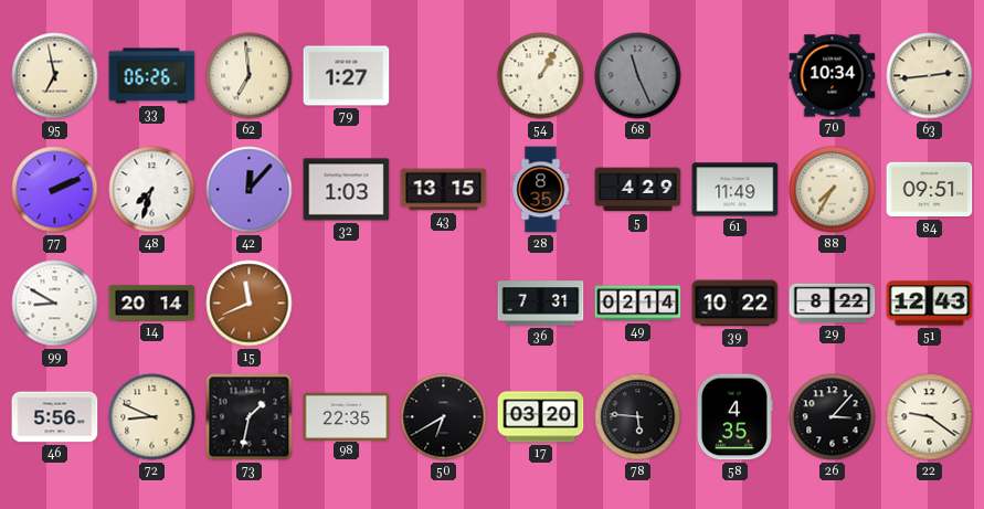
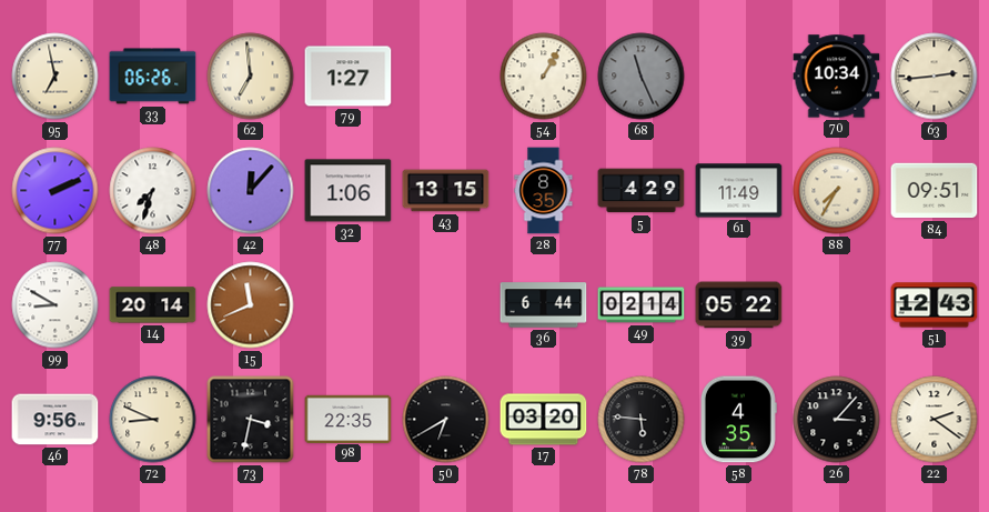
32: 1:03 -> 1:06
36: 7:31 -> 6:44
39: 10:22 -> 05:22
29: 8:22 -> none
46: 5:56 -> 9:56
73: 1:32 -> 3:32
22: 9:21 -> 2:21
